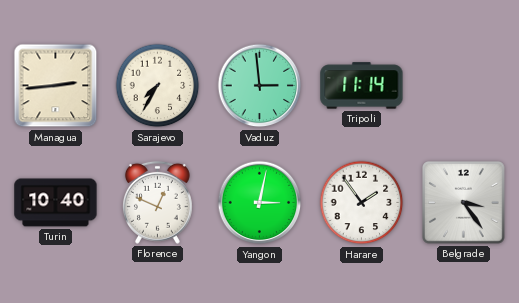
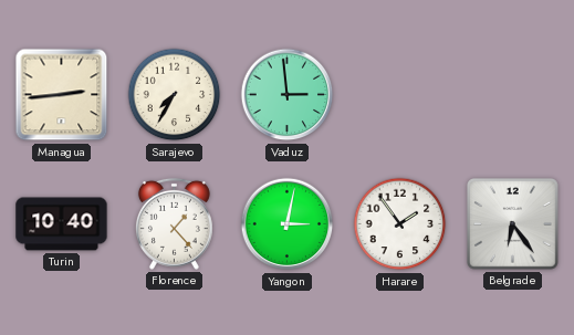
Tripoli: 11:14 -> none
Florence: 12:49 -> 1:23
Belgrade: 3:24 -> 6:24
